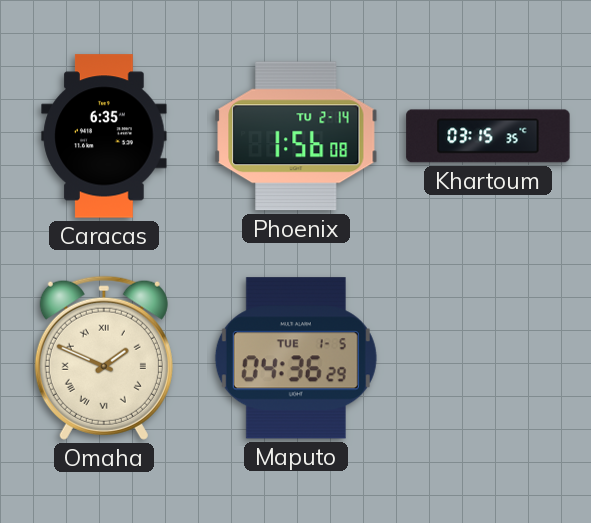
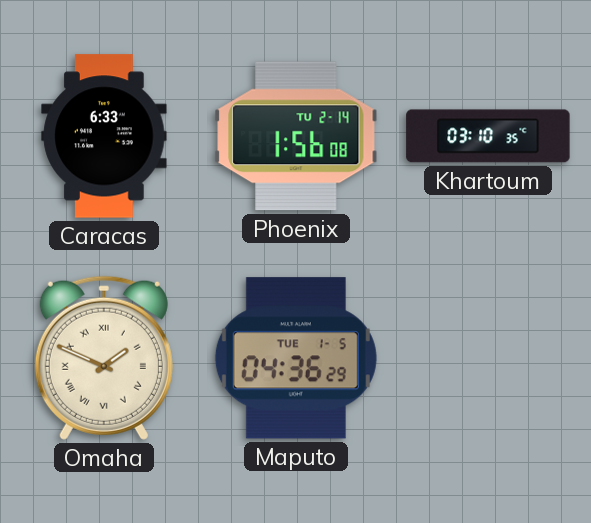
Caracas: 6:35 -> 6:33
Khartoum: 03:15 -> 03:10
